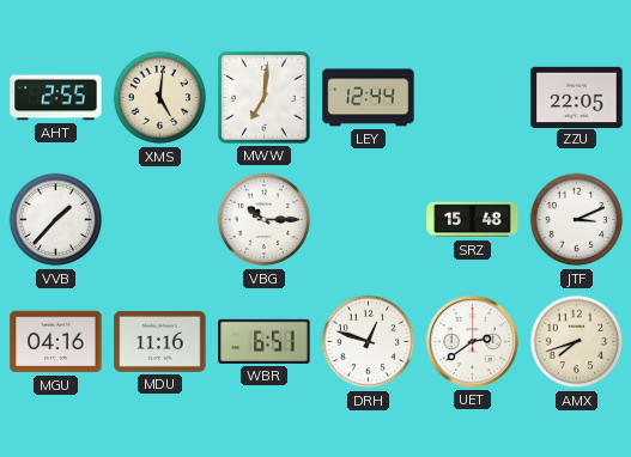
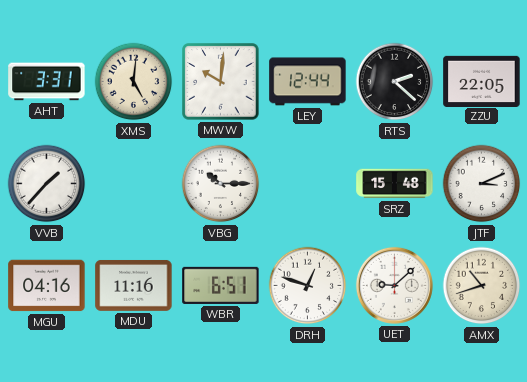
AHT: 2:55 -> 3:31
MWW: 7:01 -> 10:01
RTS: none -> 2:22
UET: 2:39 -> 9:08
AMX: 7:42 -> 10:42
